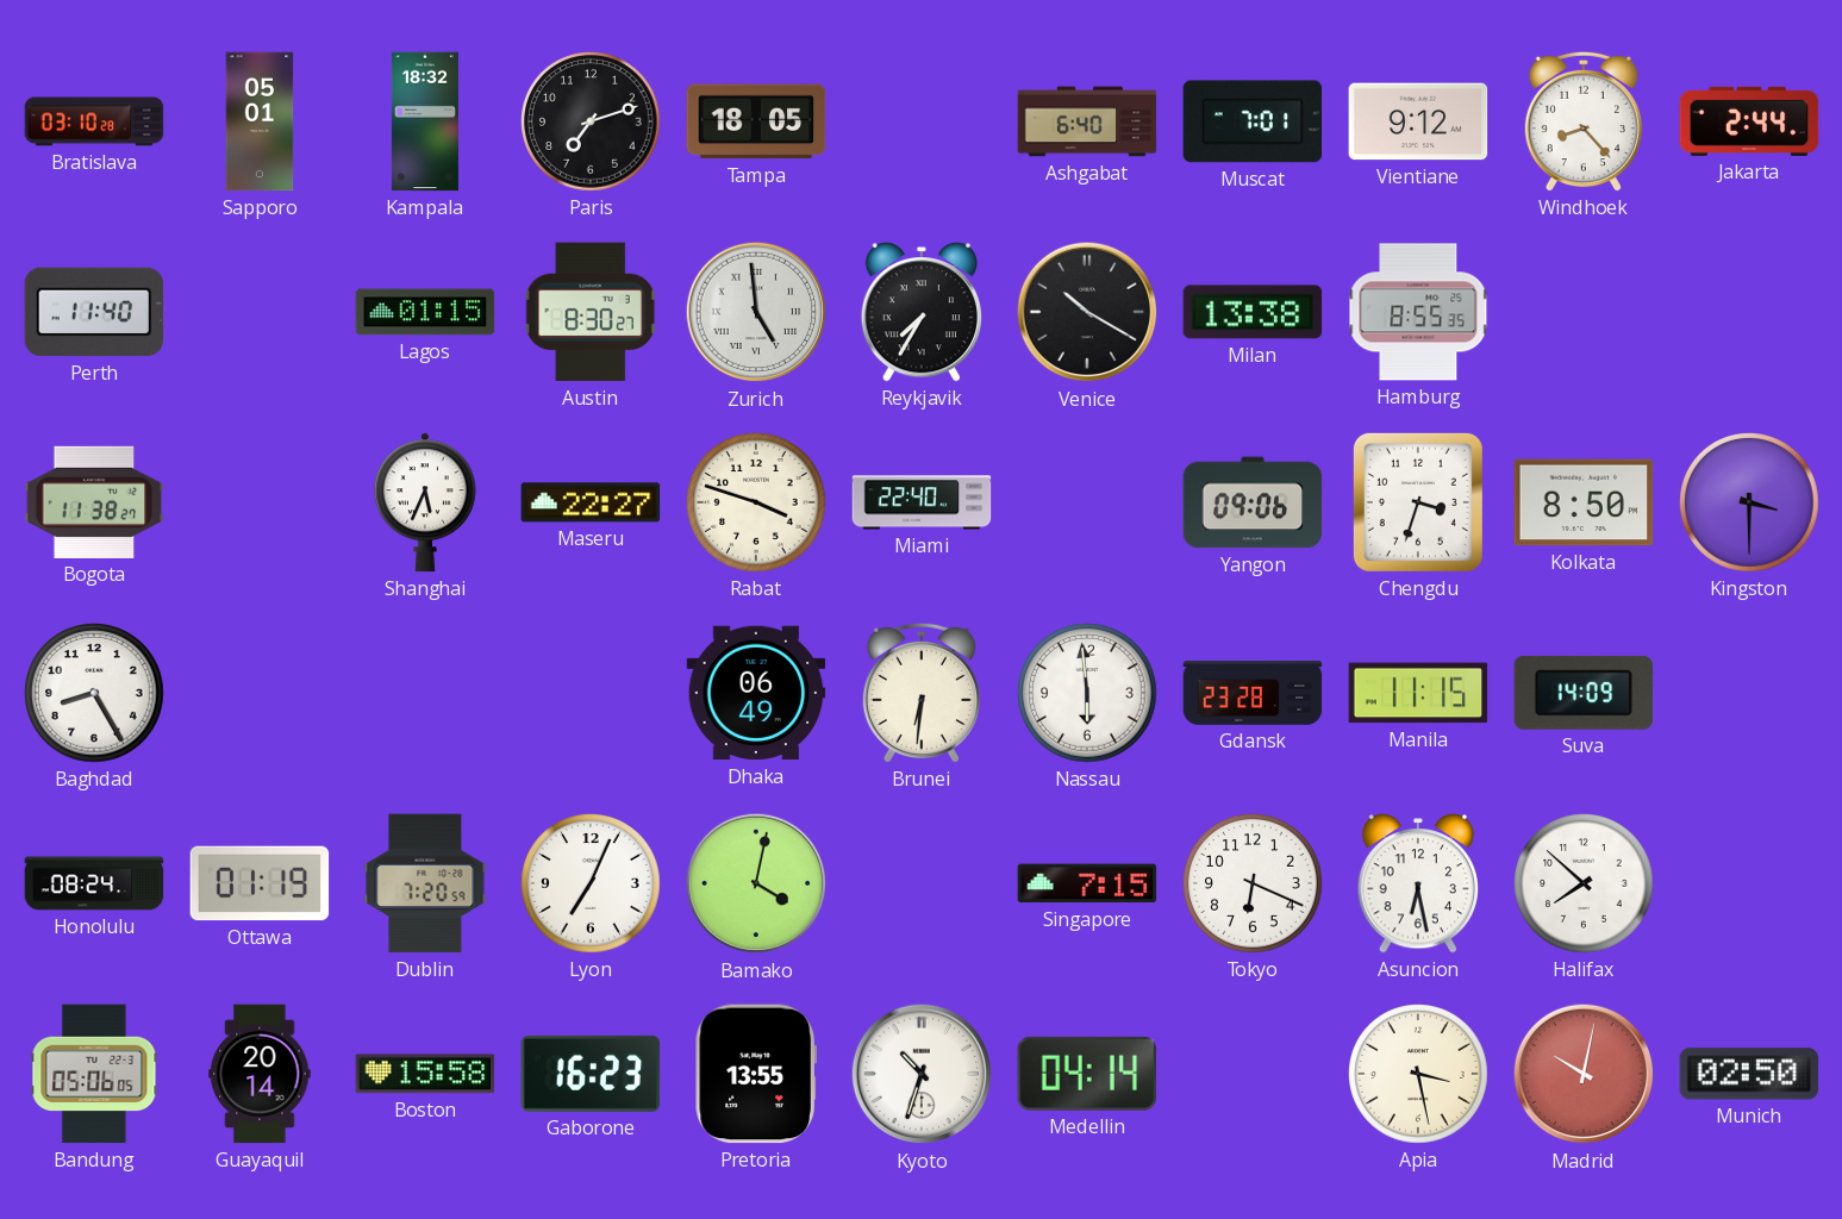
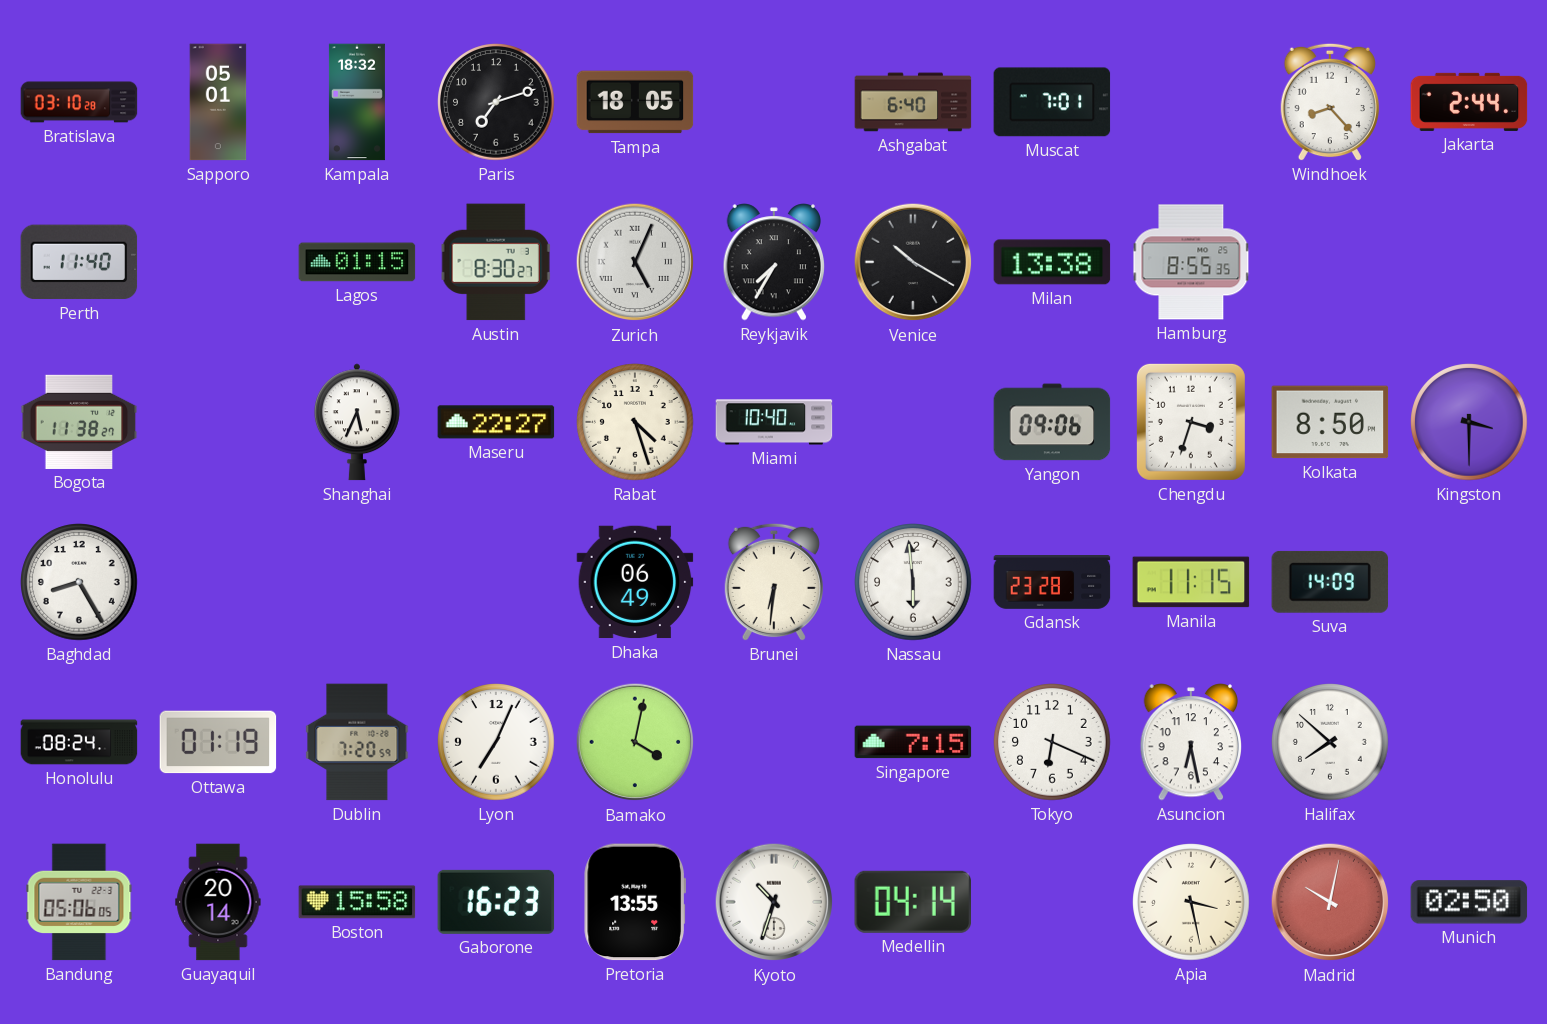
Vientiane: 9:12 -> none
Zurich: 4:59 -> 5:04
Rabat: 3:48 -> 4:27
Miami: 22:40 -> 10:40
